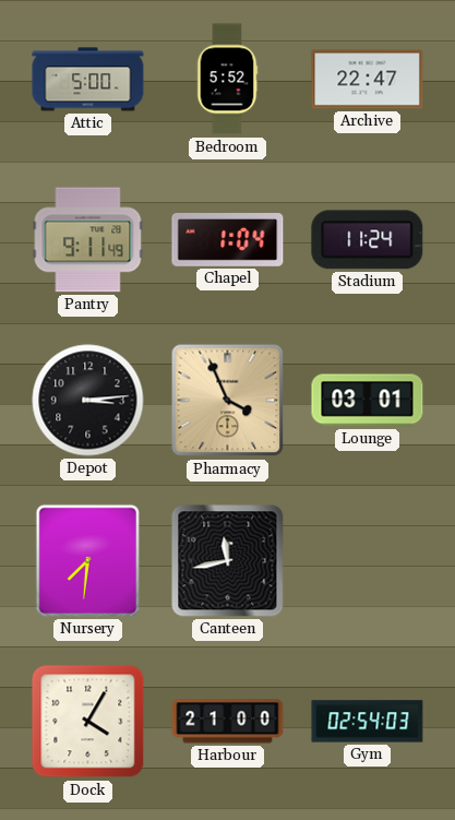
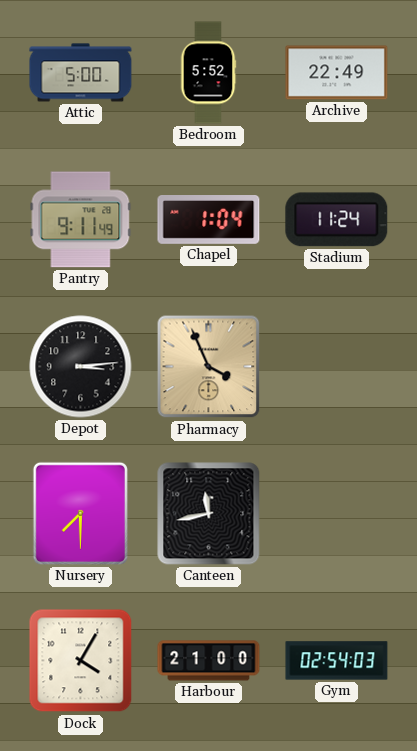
Archive: 22:47 -> 22:49
Lounge: 03:01 -> none
Nursery: 7:31 -> 7:30
